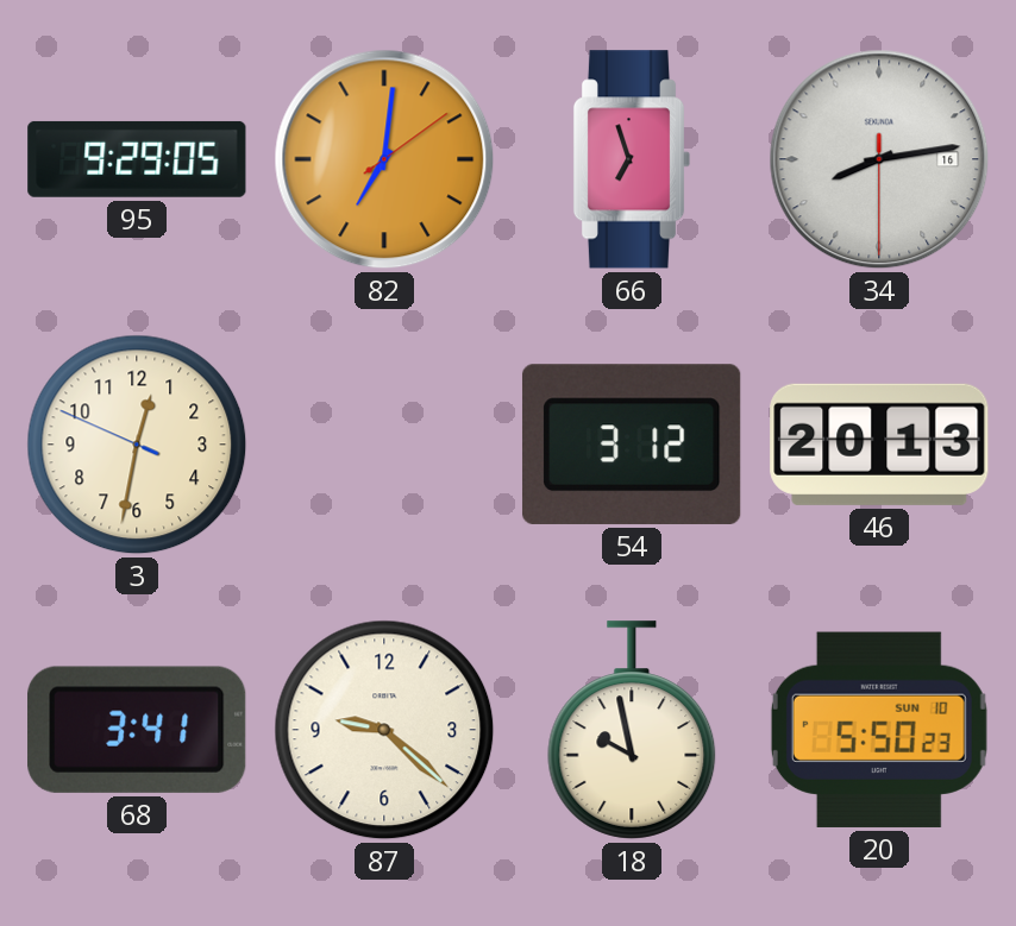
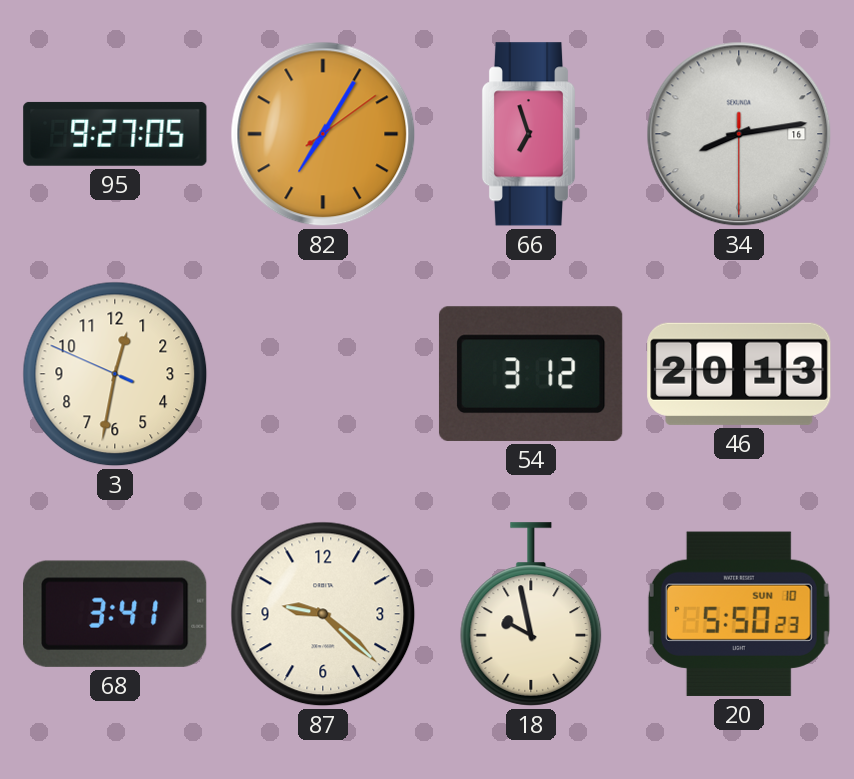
95: 9:29 -> 9:27
82: 7:01 -> 7:05
